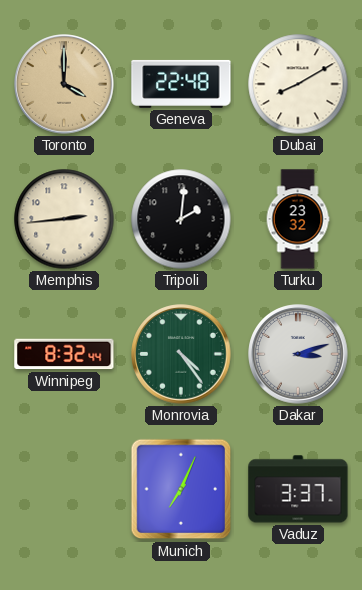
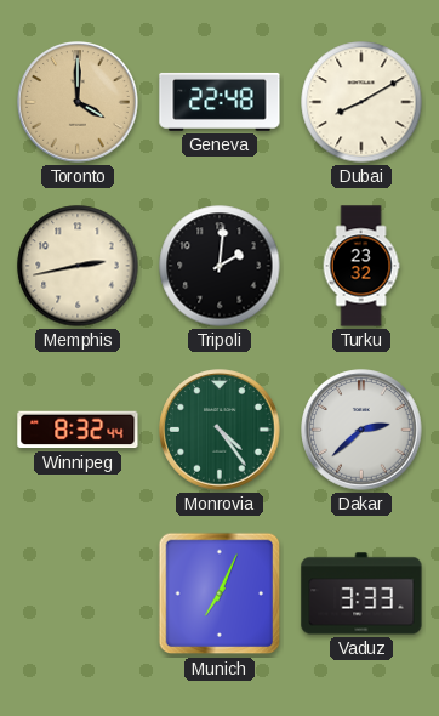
Memphis: 2:44 -> 2:43
Dakar: 3:12 -> 2:38
Vaduz: 3:37 -> 3:33
